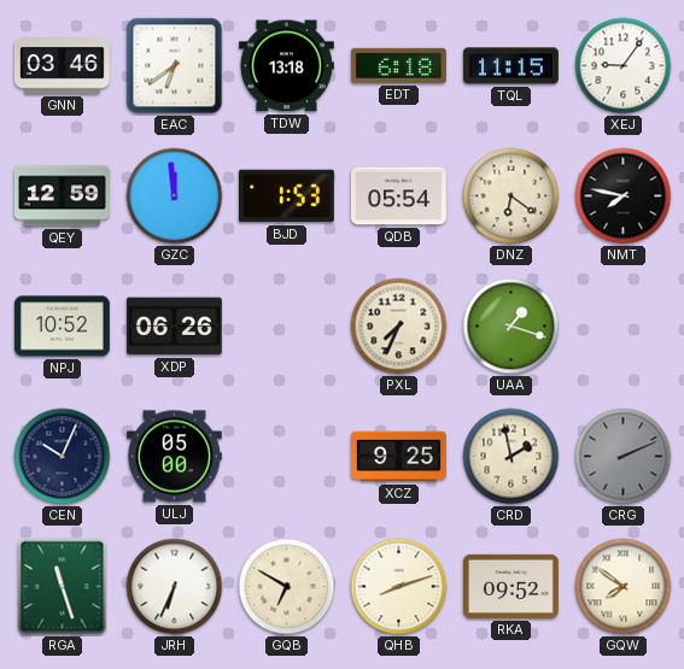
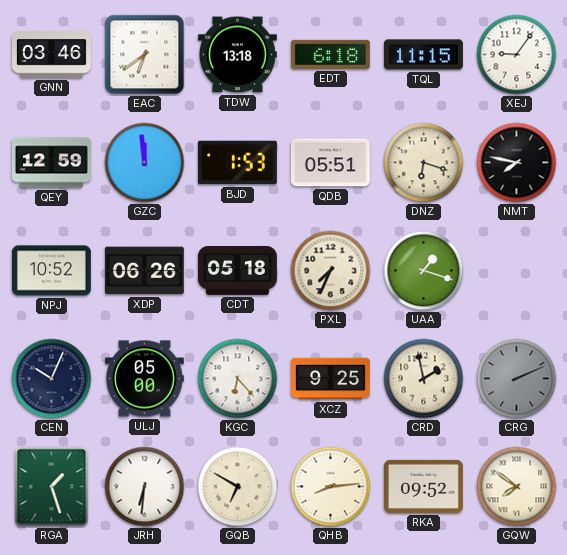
QDB: 05:54 -> 05:51
DNZ: 6:21 -> 6:18
CDT: none -> 05:18
KGC: none -> 6:23
RGA: 11:27 -> 1:27
JRH: 6:34 -> 6:31
QHB: 8:12 -> 8:14
